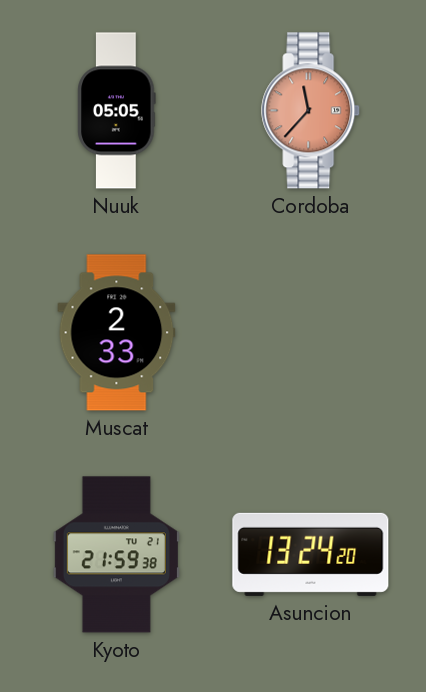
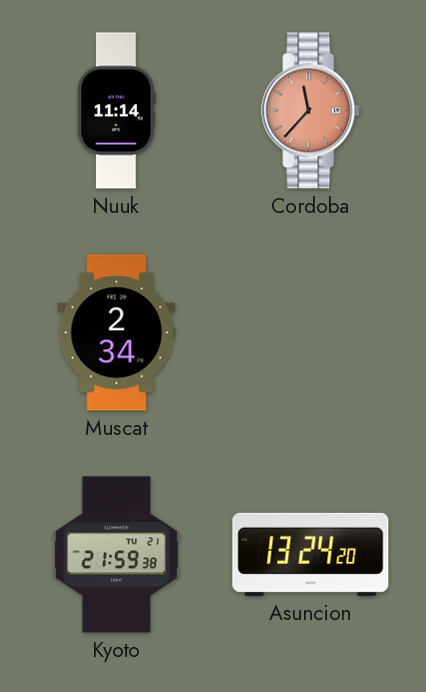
Nuuk: 05:05 -> 11:14
Muscat: 2:33 -> 2:34
